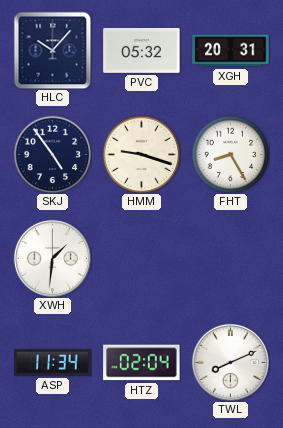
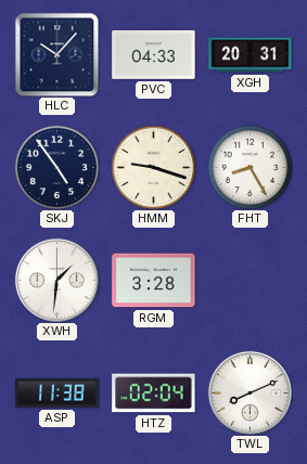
PVC: 05:32 -> 04:33
RGM: none -> 3:28
ASP: 11:34 -> 11:38
